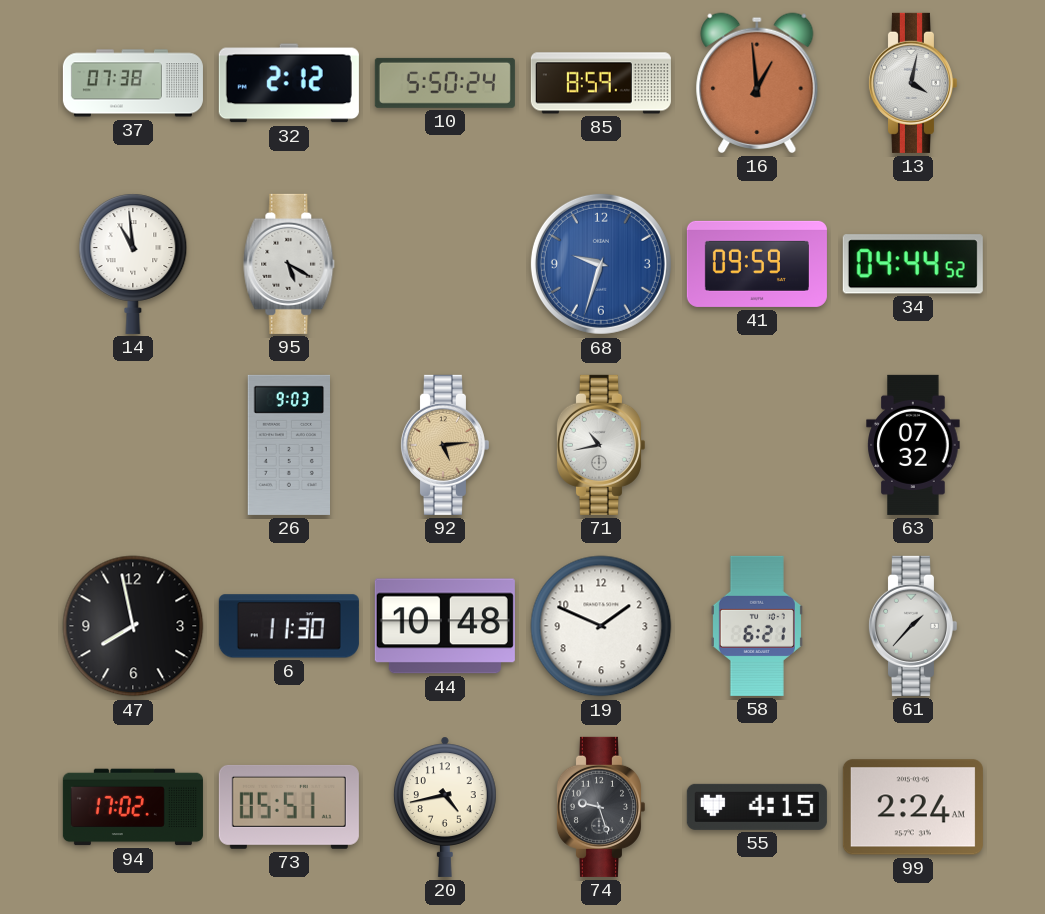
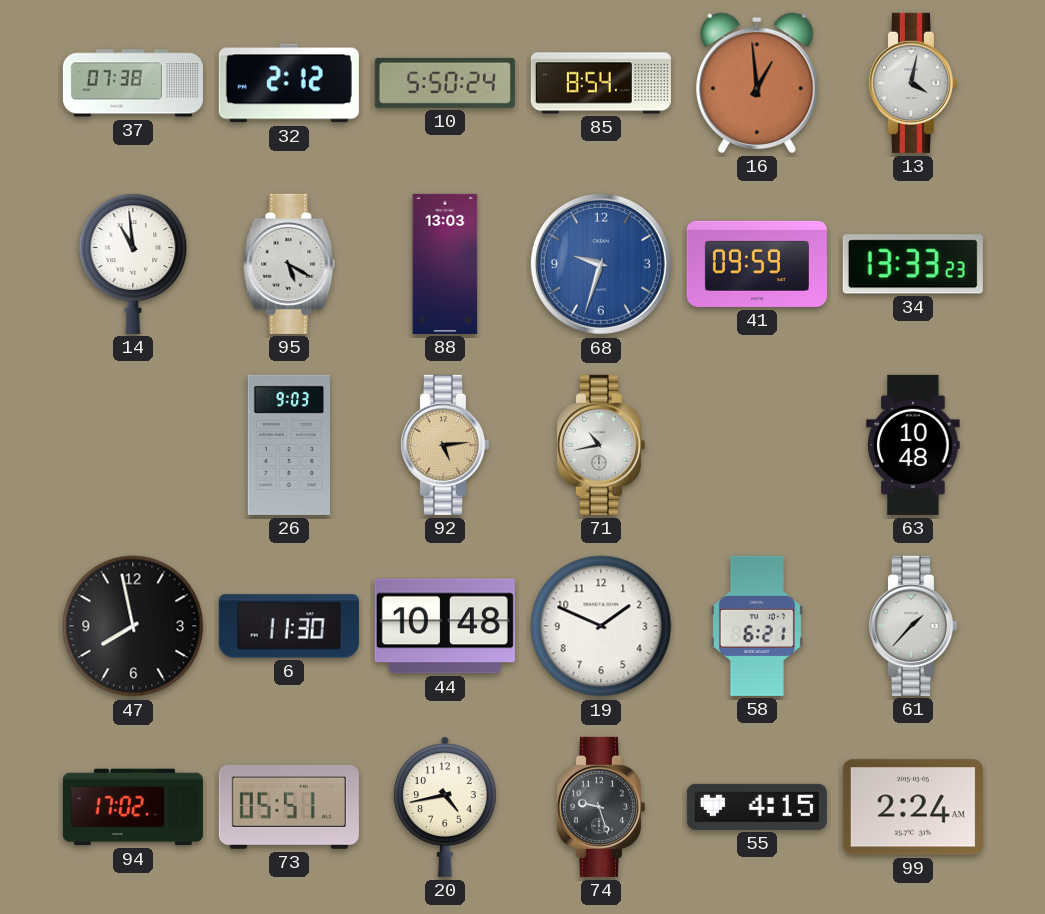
85: 8:59 -> 8:54
88: none -> 13:03
34: 04:44 -> 13:33
63: 07:32 -> 10:48
